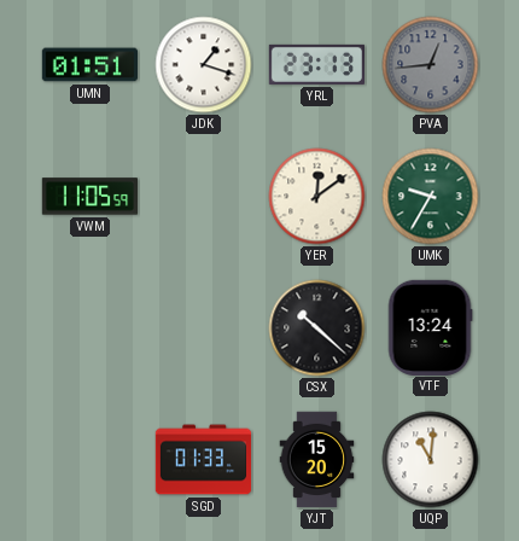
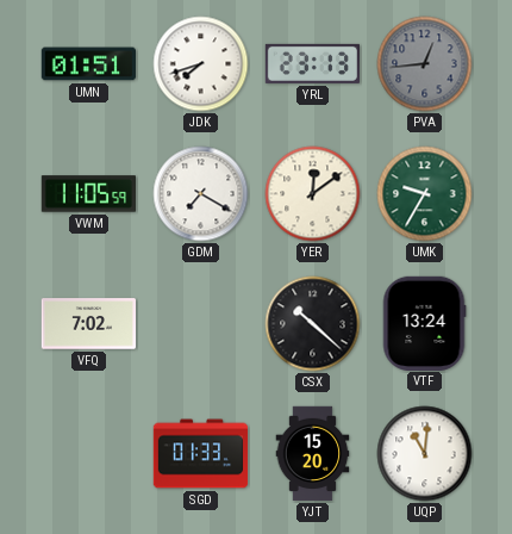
JDK: 1:18 -> 7:42
GDM: none -> 7:20
VFQ: none -> 7:02
